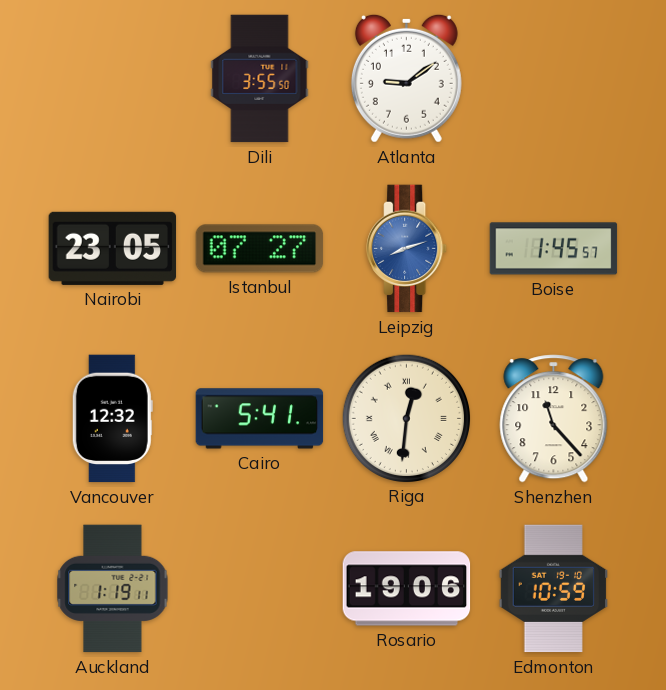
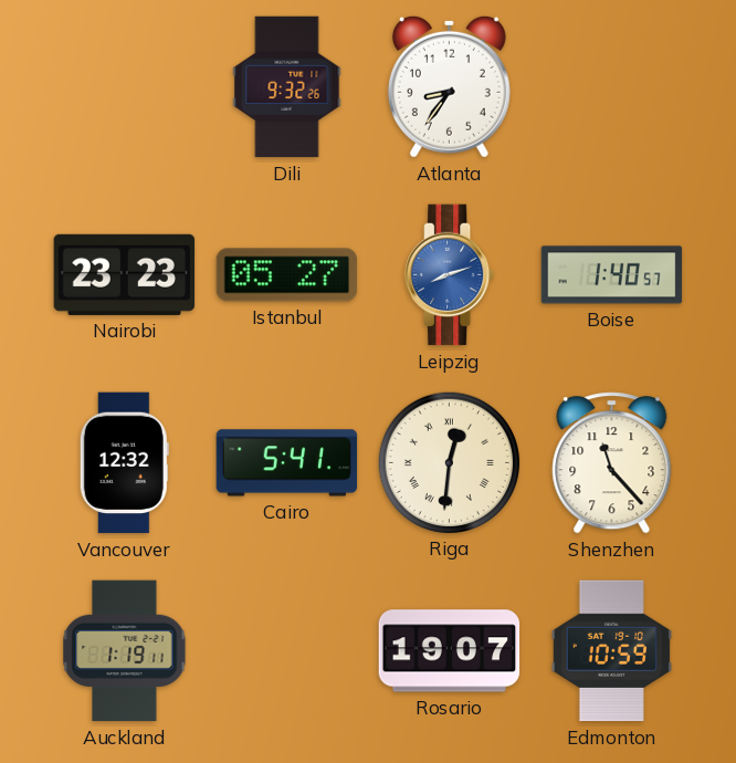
Dili: 3:55 -> 9:32
Atlanta: 9:09 -> 8:36
Nairobi: 23:05 -> 23:23
Istanbul: 07:27 -> 05:27
Boise: 1:45 -> 1:40
Rosario: 19:06 -> 19:07
